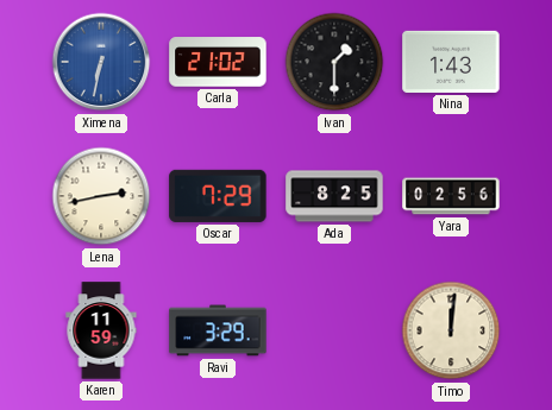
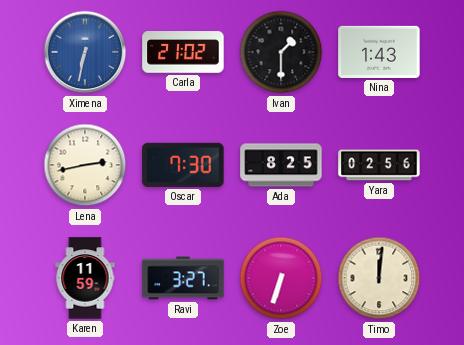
Oscar: 7:29 -> 7:30
Ravi: 3:29 -> 3:27
Zoe: none -> 6:33
